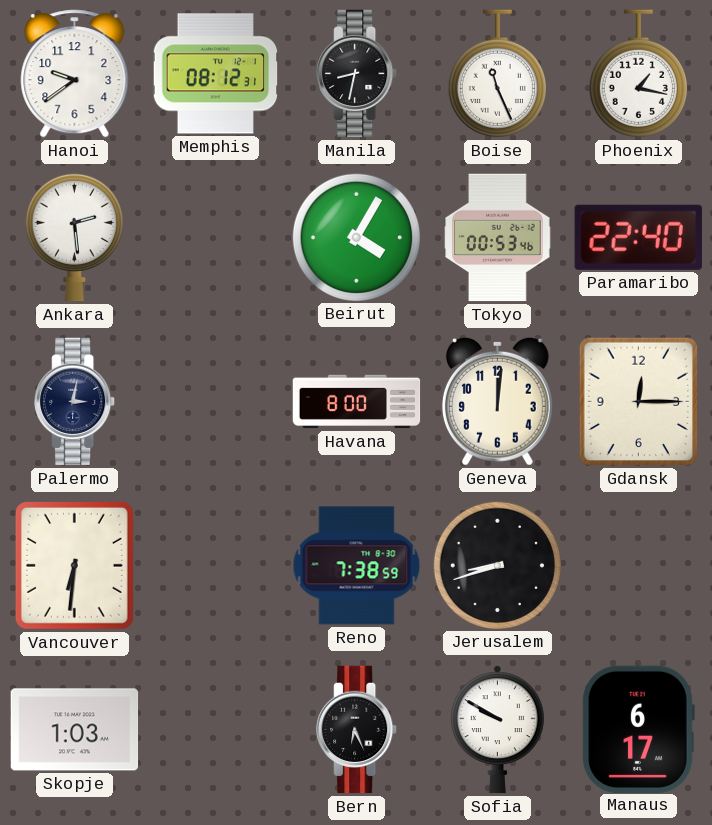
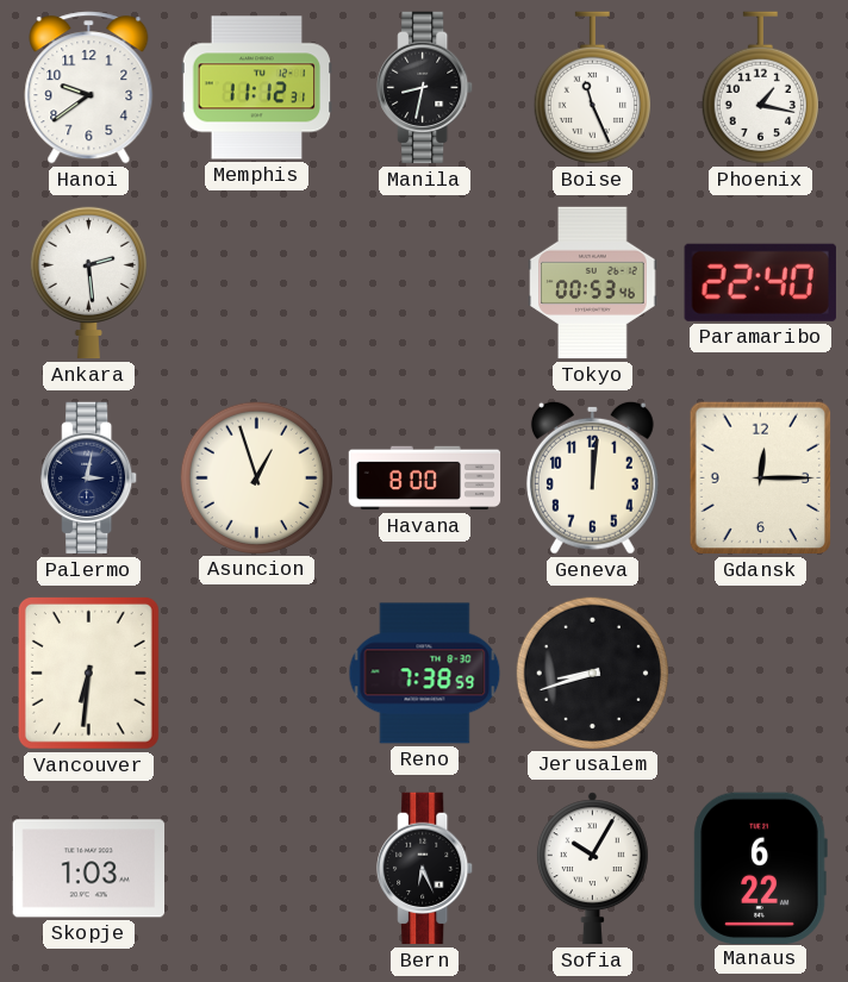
Memphis: 08:12 -> 11:12
Beirut: 4:05 -> none
Asuncion: none -> 12:57
Sofia: 9:50 -> 10:05
Manaus: 6:17 -> 6:22
